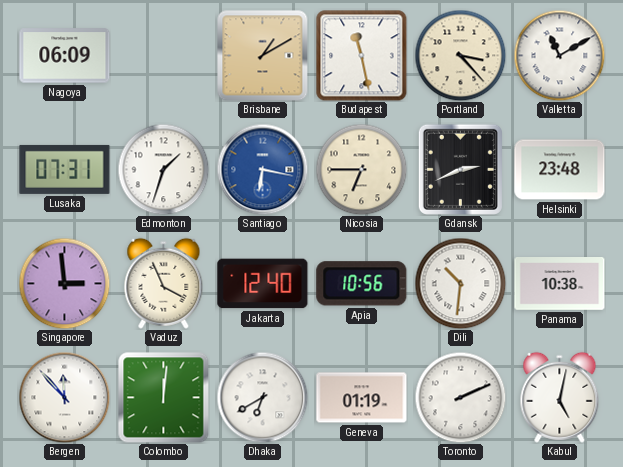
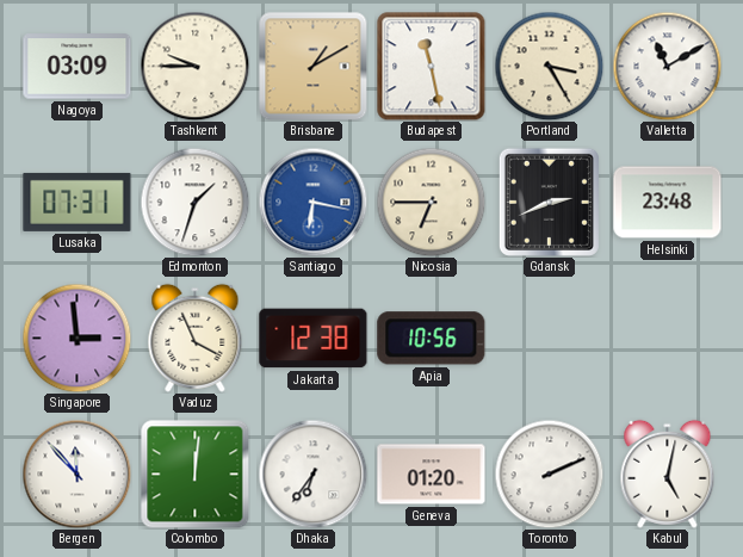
Nagoya: 06:09 -> 03:09
Tashkent: none -> 9:45
Portland: 3:23 -> 3:25
Jakarta: 12:40 -> 12:38
Dili: 10:31 -> none
Panama: 10:38 -> none
Dhaka: 6:40 -> 6:36
Geneva: 01:19 -> 01:20
